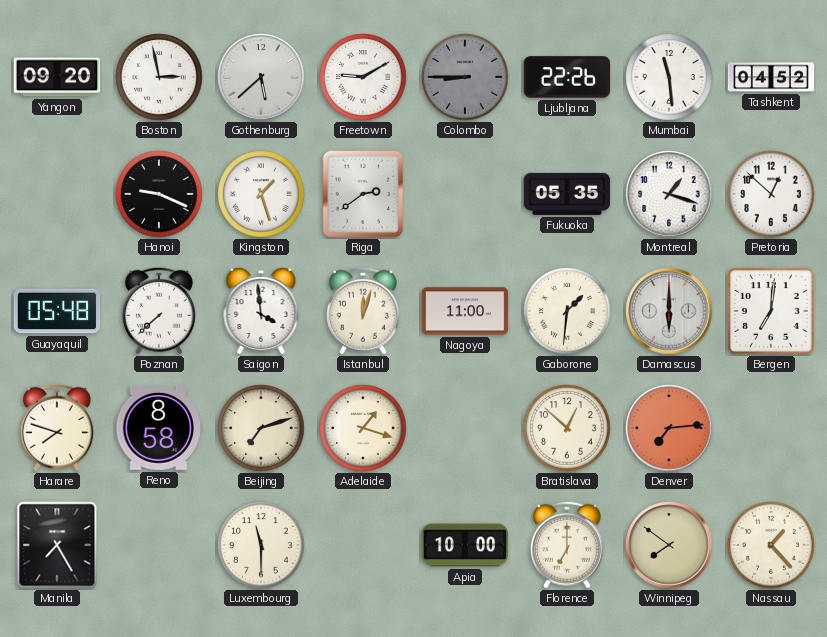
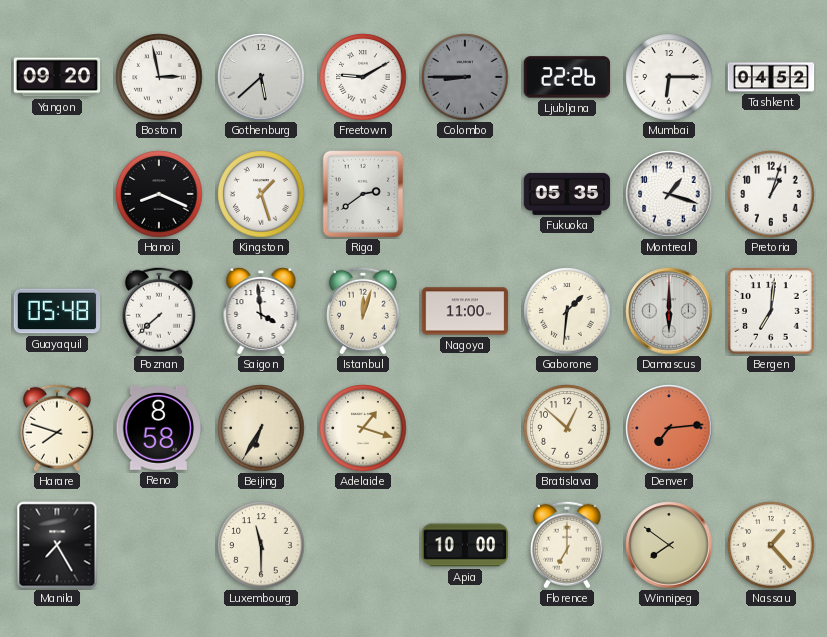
Mumbai: 11:29 -> 6:15
Hanoi: 9:19 -> 8:19
Pretoria: 12:52 -> 1:03
Beijing: 7:12 -> 6:35
